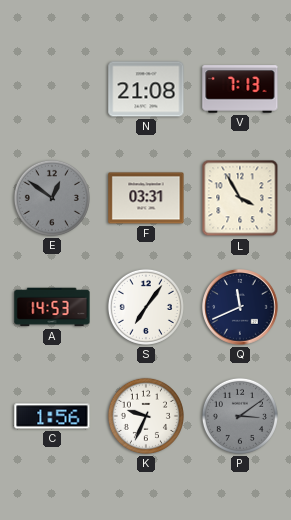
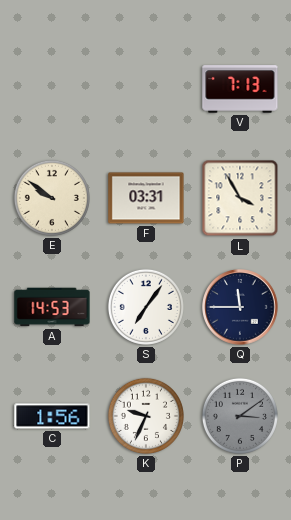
N: 21:08 -> none
E: 12:51 -> 9:51
E dial: grey -> cream
Q: 11:41 -> 11:45
